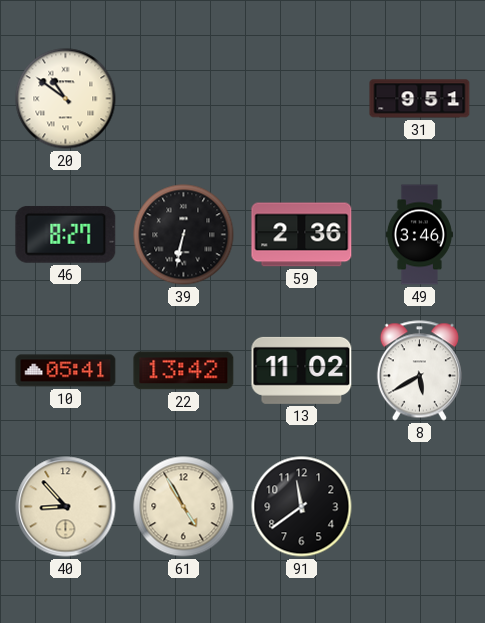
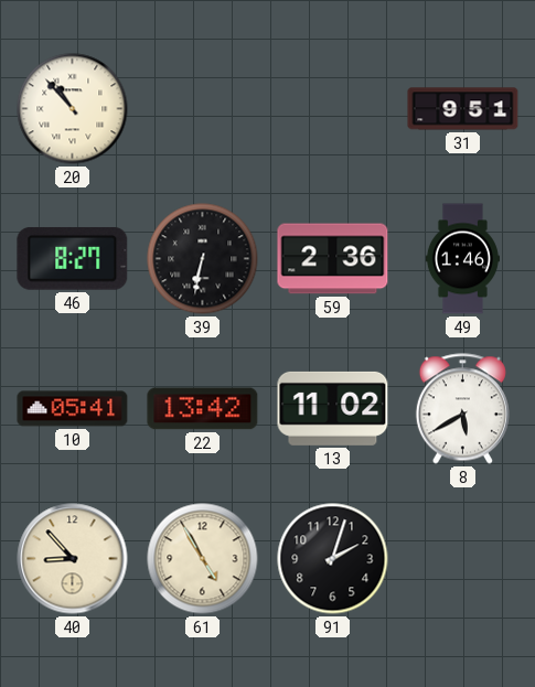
20: 10:51 -> 10:53
49: 3:46 -> 1:46
91: 11:39 -> 2:03
